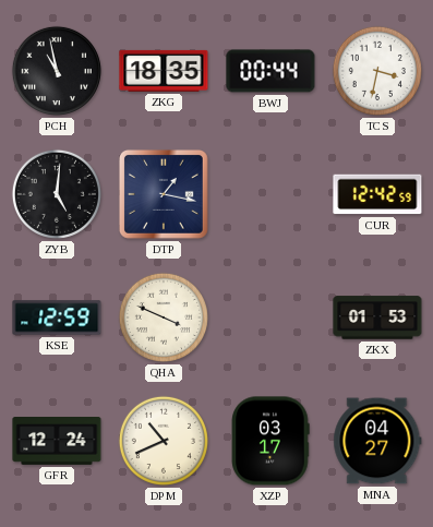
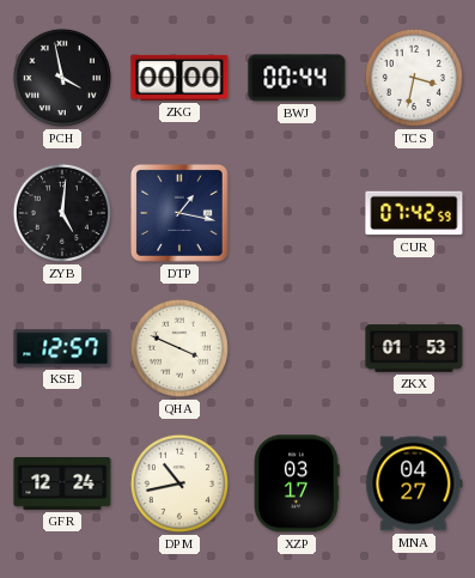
PCH: 10:58 -> 3:58
ZKG: 18:35 -> 00:00
CUR: 12:42 -> 07:42
KSE: 12:59 -> 12:57
DPM: 10:41 -> 10:43
